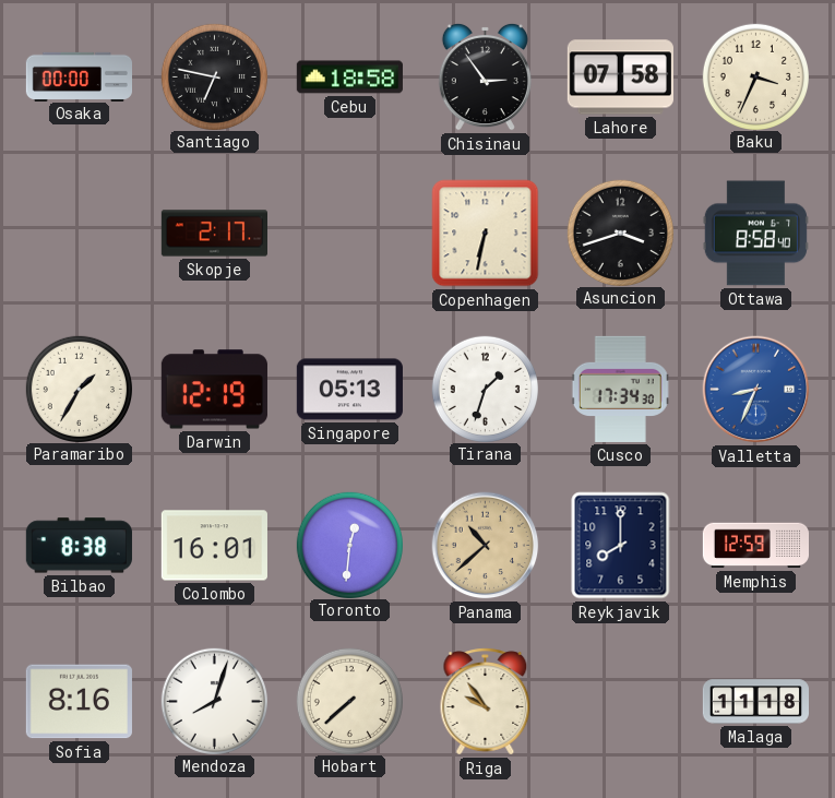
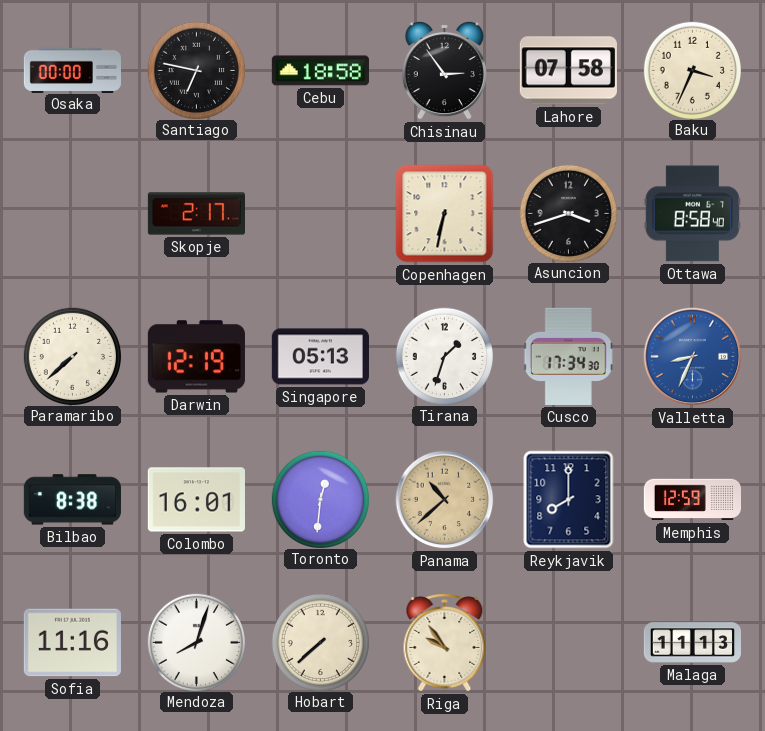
Paramaribo: 1:35 -> 7:38
Sofia: 8:16 -> 11:16
Malaga: 11:18 -> 11:13
